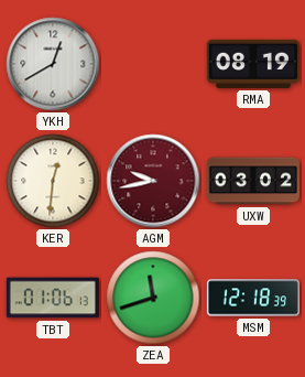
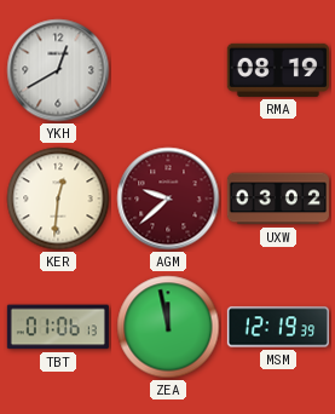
AGM: 9:43 -> 9:38
ZEA: 11:42 -> 11:58
MSM: 12:18 -> 12:19
